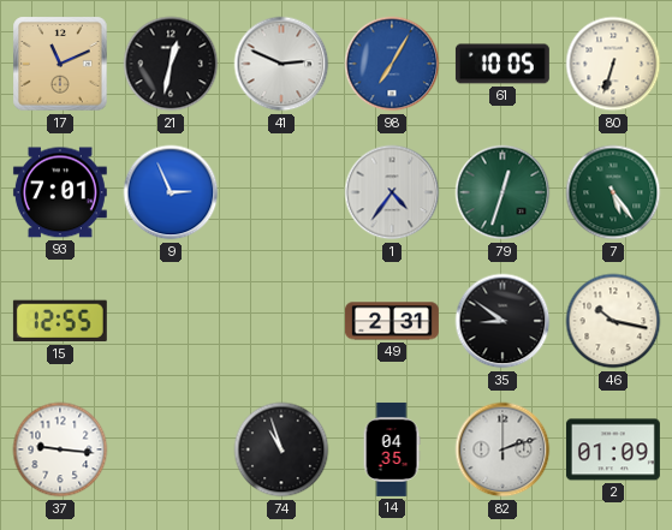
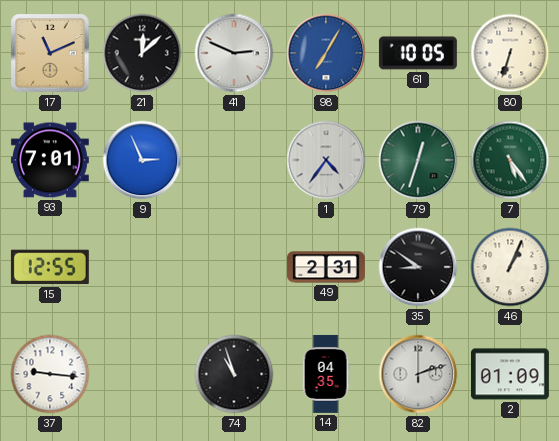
21: 12:32 -> 12:08
46: 10:17 -> 1:04
